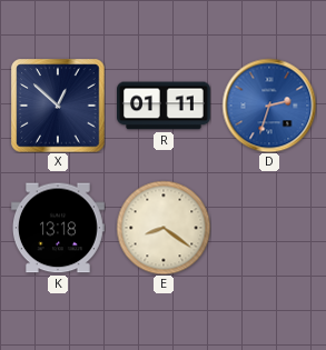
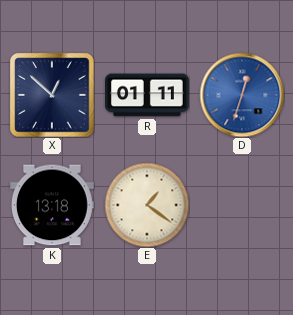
D: 2:33 -> 12:33
E: 8:21 -> 1:21
